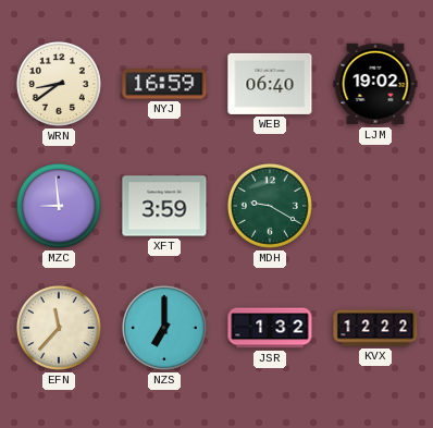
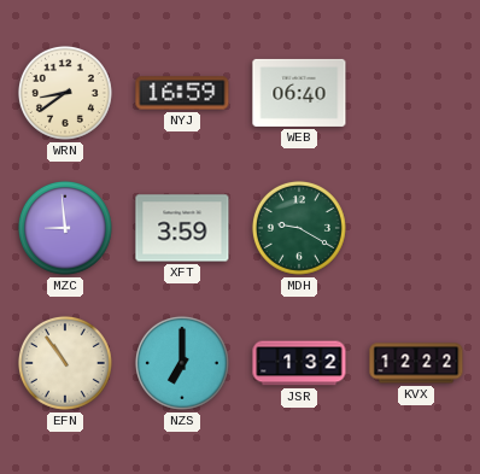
LJM: 19:02 -> none
EFN: 11:37 -> 10:54
